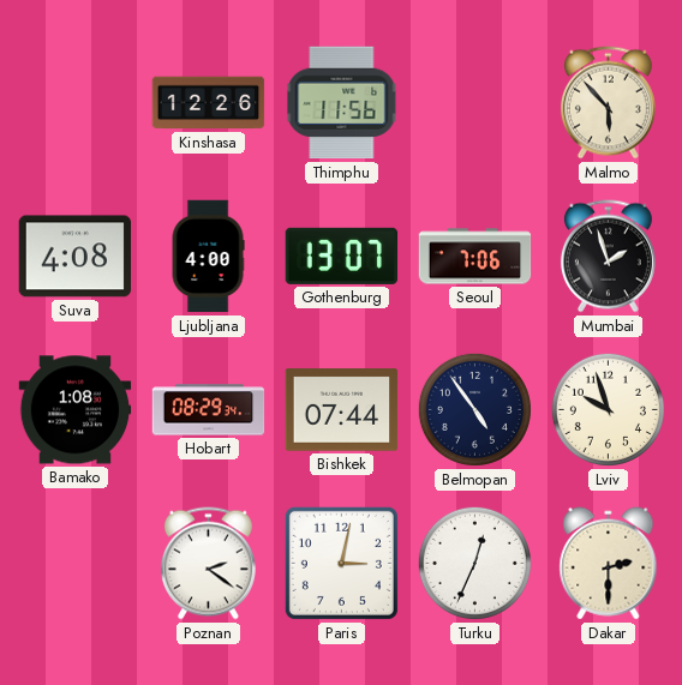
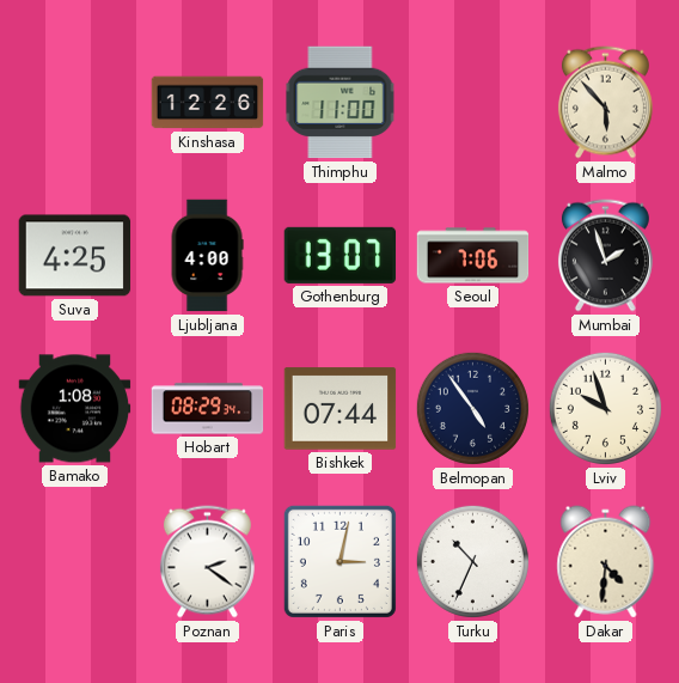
Thimphu: 11:56 -> 11:00
Suva: 4:08 -> 4:25
Turku: 12:34 -> 10:34
Dakar: 2:30 -> 4:31
